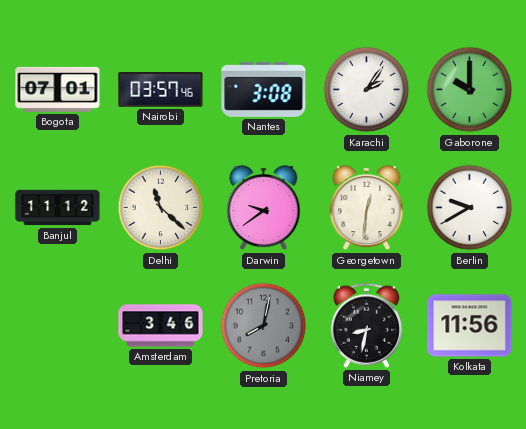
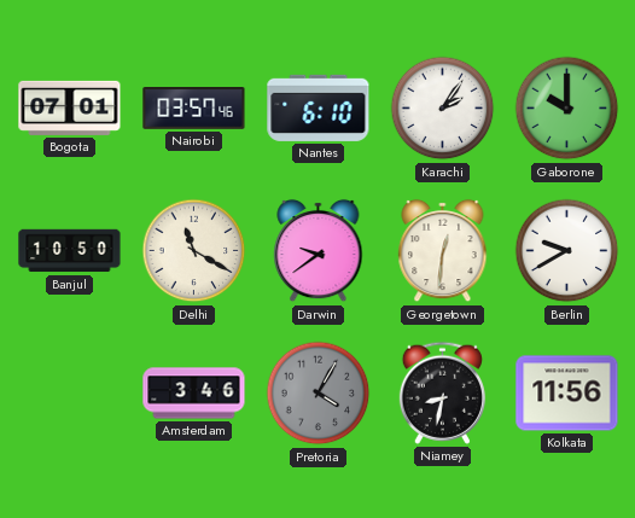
Nantes: 3:08 -> 6:10
Banjul: 11:12 -> 10:50
Delhi: 11:22 -> 11:20
Pretoria: 8:02 -> 4:05
